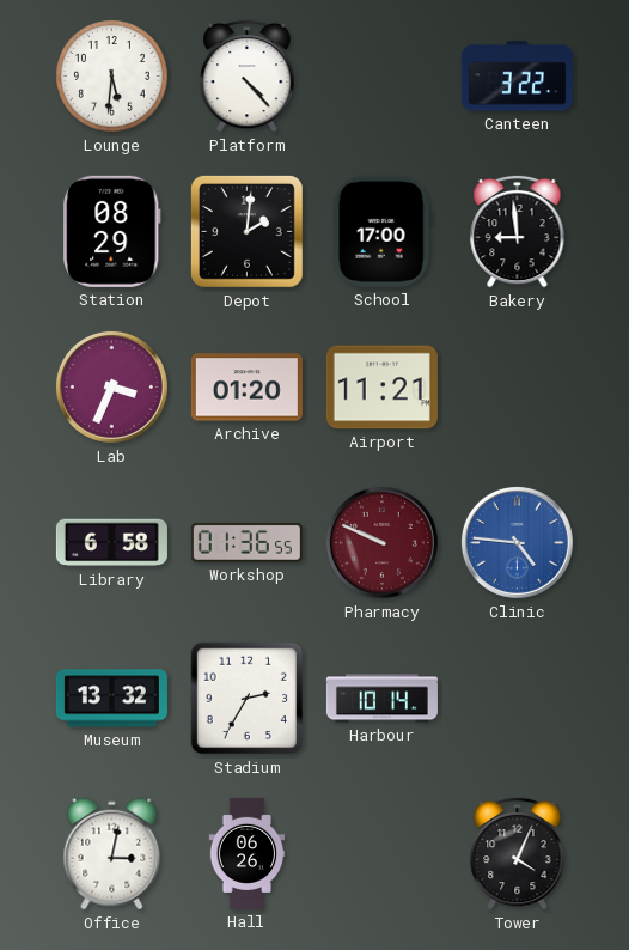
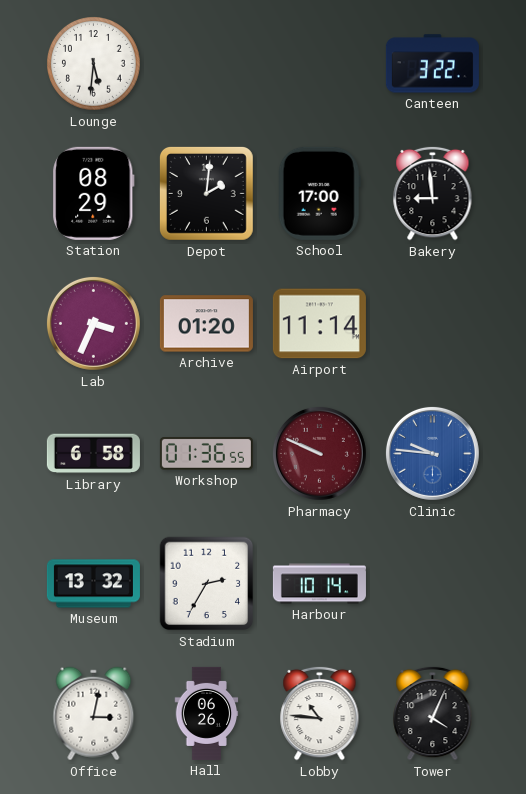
Platform: 4:23 -> none
Airport: 11:21 -> 11:14
Clinic: 4:46 -> 9:46
Lobby: none -> 10:46
